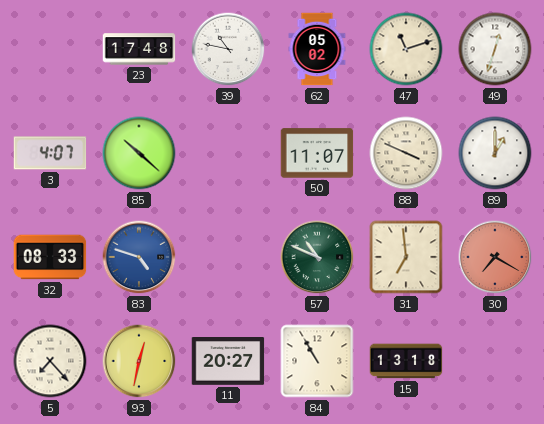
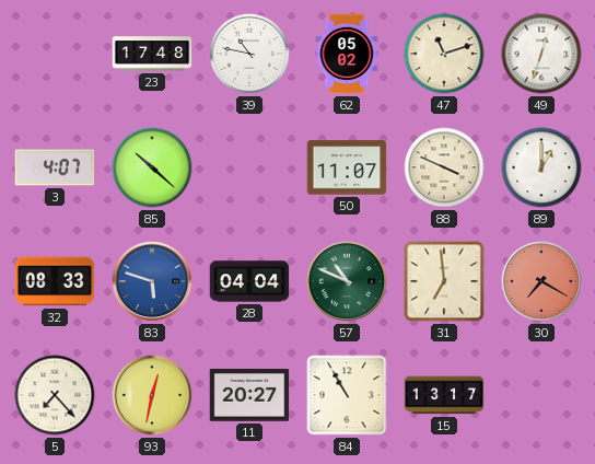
83: 4:48 -> 5:48
28: none -> 04:04
15: 13:18 -> 13:17
